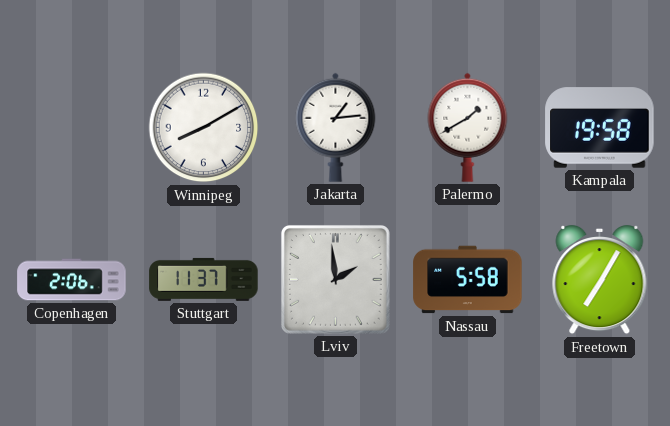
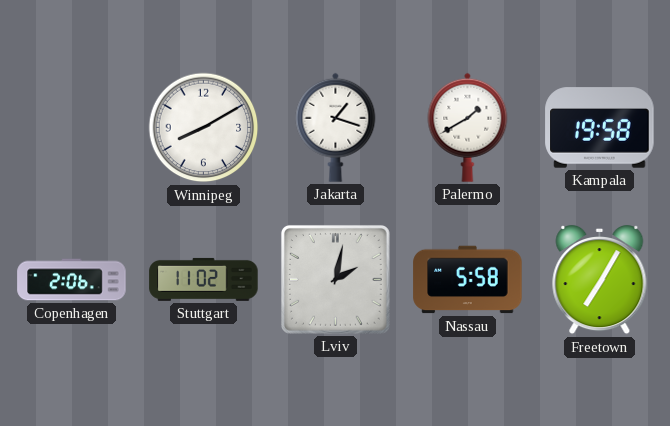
Jakarta: 1:14 -> 1:18
Stuttgart: 11:37 -> 11:02
Lviv: 1:59 -> 2:02
